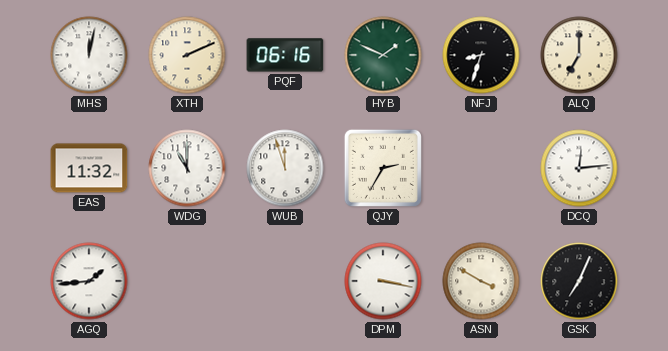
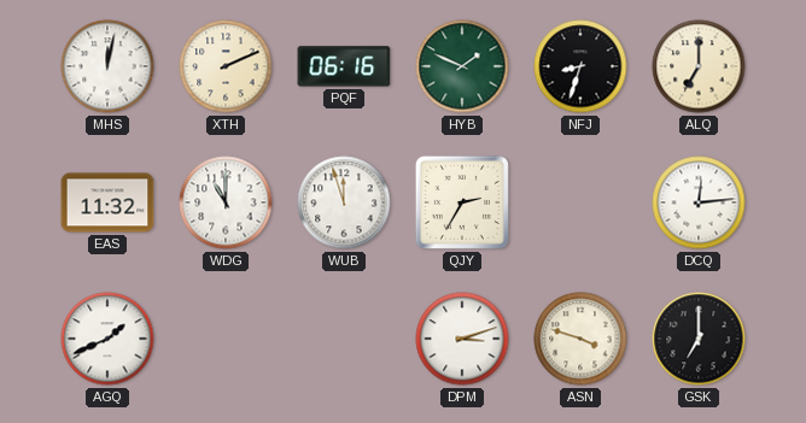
AGQ: 1:44 -> 1:41
DPM: 3:17 -> 3:12
ASN: 3:50 -> 3:48
GSK: 7:04 -> 7:00
